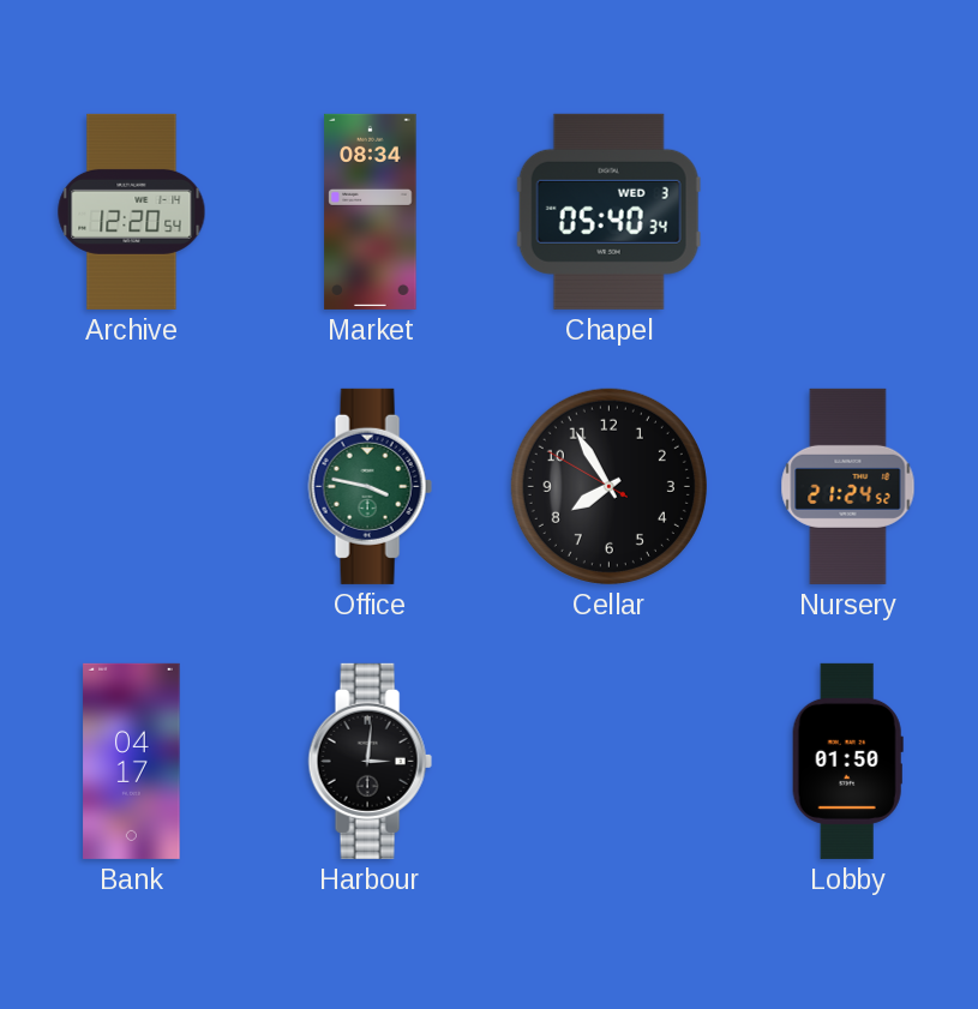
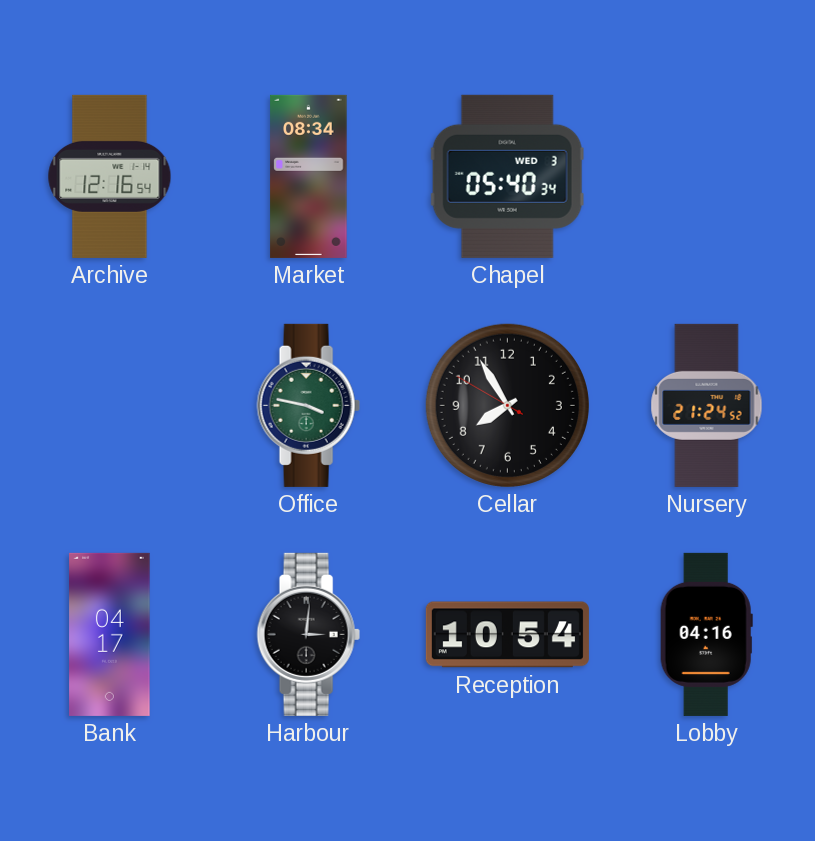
Archive: 12:20 -> 12:16
Reception: none -> 10:54
Lobby: 01:50 -> 04:16
